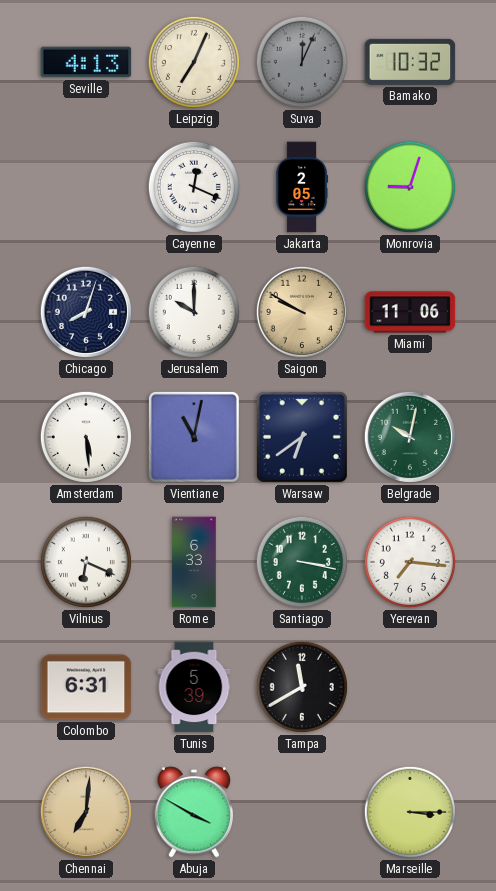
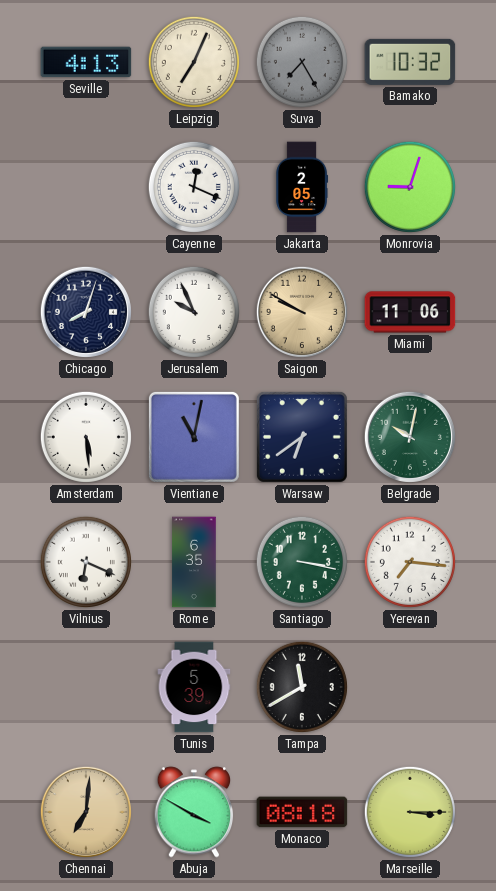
Suva: 12:04 -> 7:25
Jerusalem: 10:00 -> 9:56
Rome: 6:33 -> 6:35
Colombo: 6:31 -> none
Monaco: none -> 08:18
